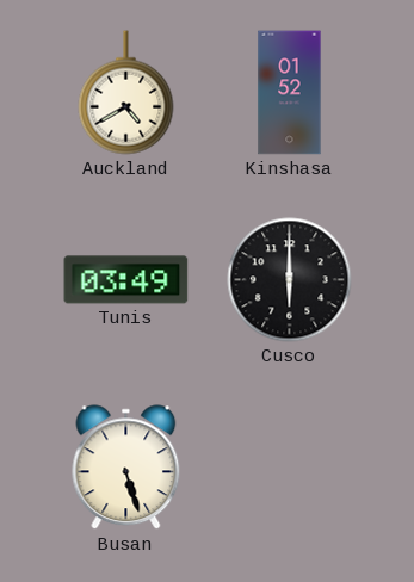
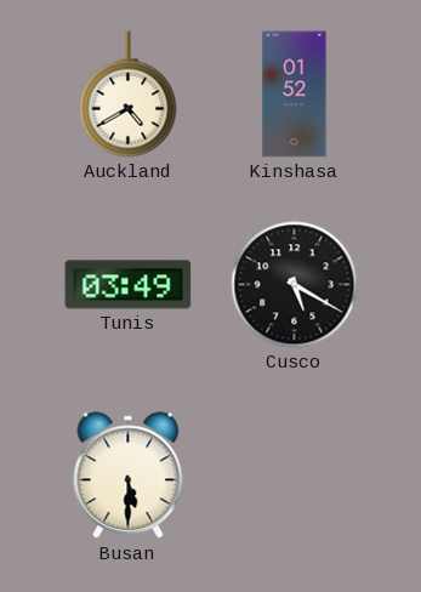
Cusco: 6:00 -> 5:20
Busan: 5:27 -> 5:30
